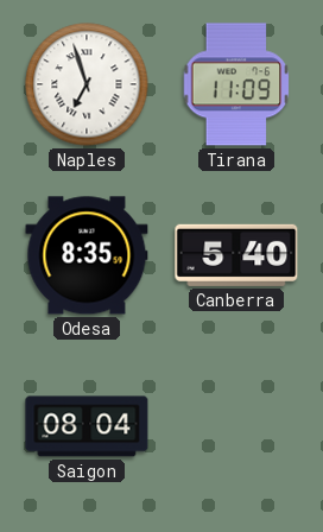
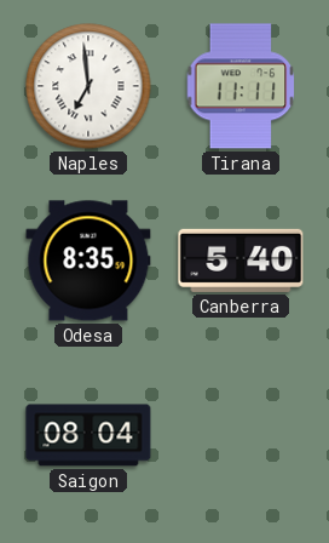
Naples: 6:57 -> 6:59
Tirana: 11:09 -> 11:11
